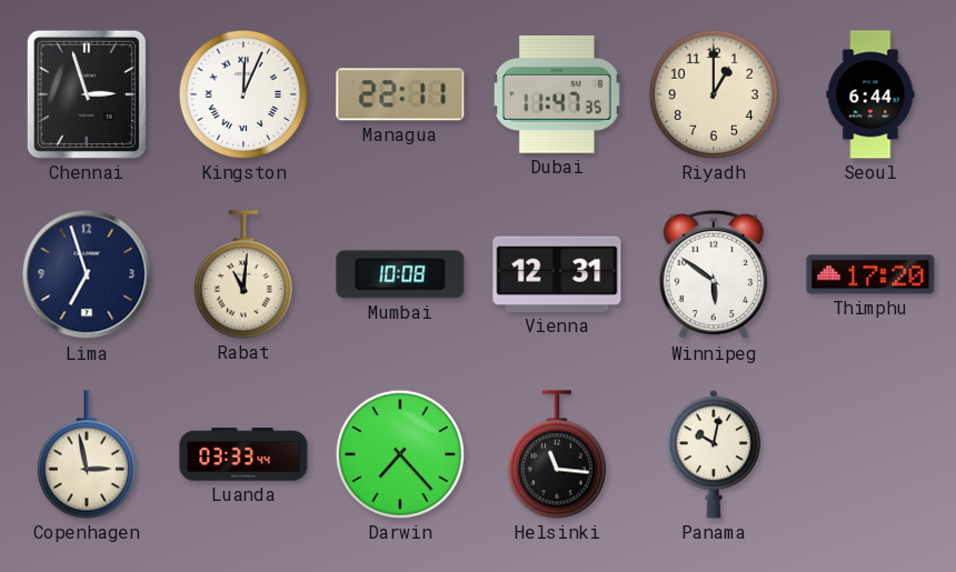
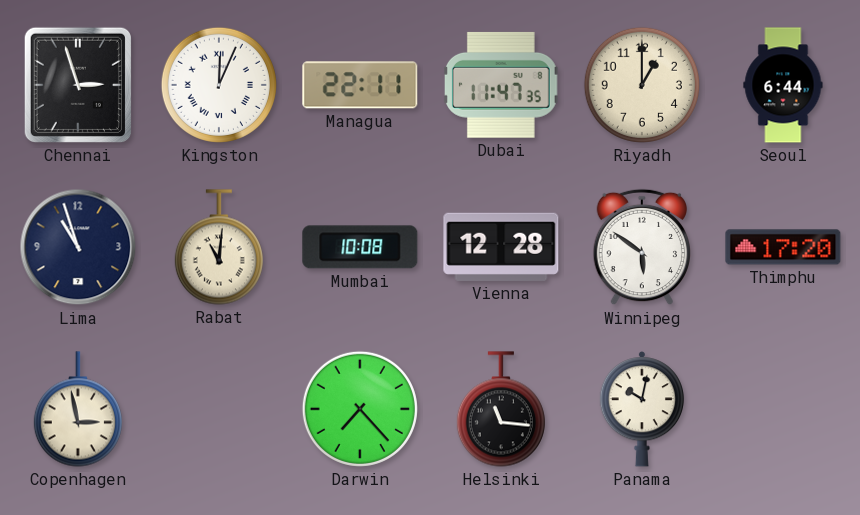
Lima: 6:57 -> 10:57
Vienna: 12:31 -> 12:28
Luanda: 03:33 -> none
